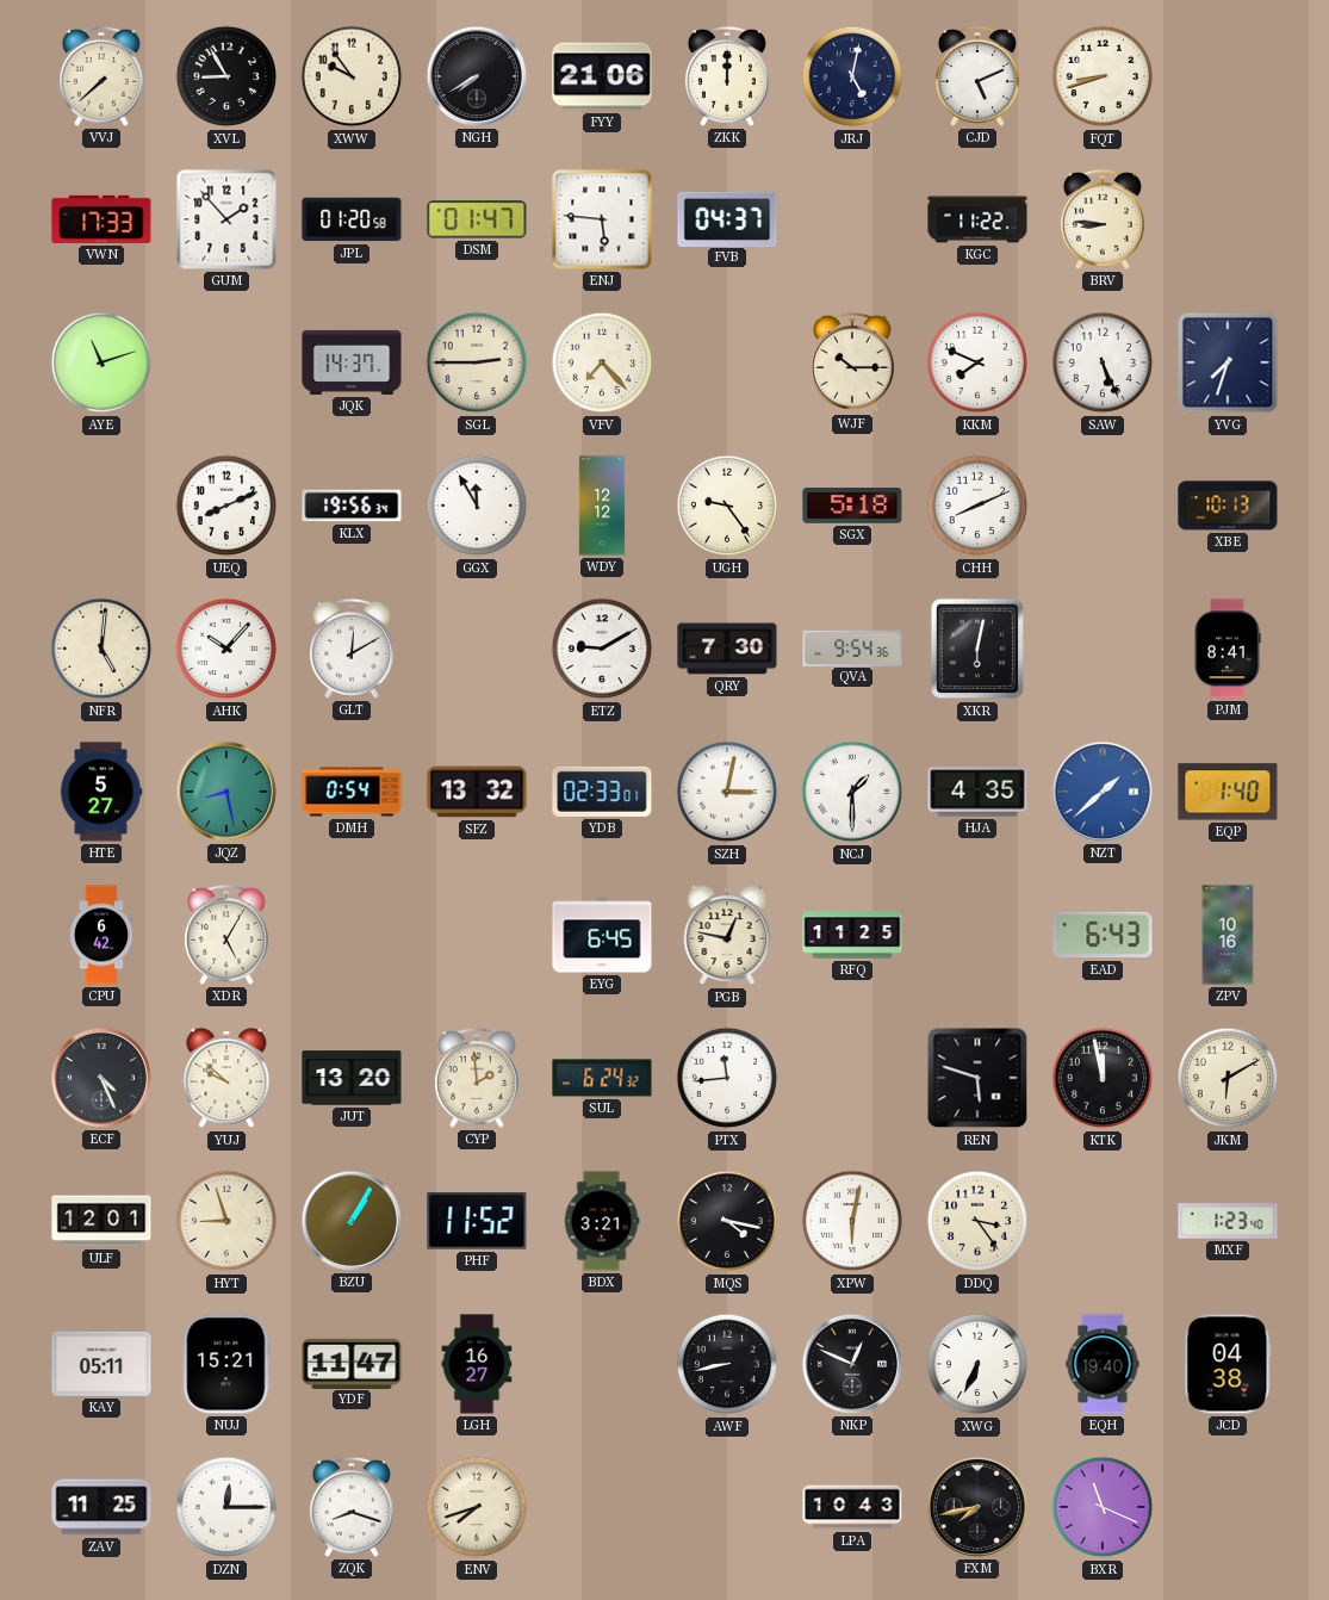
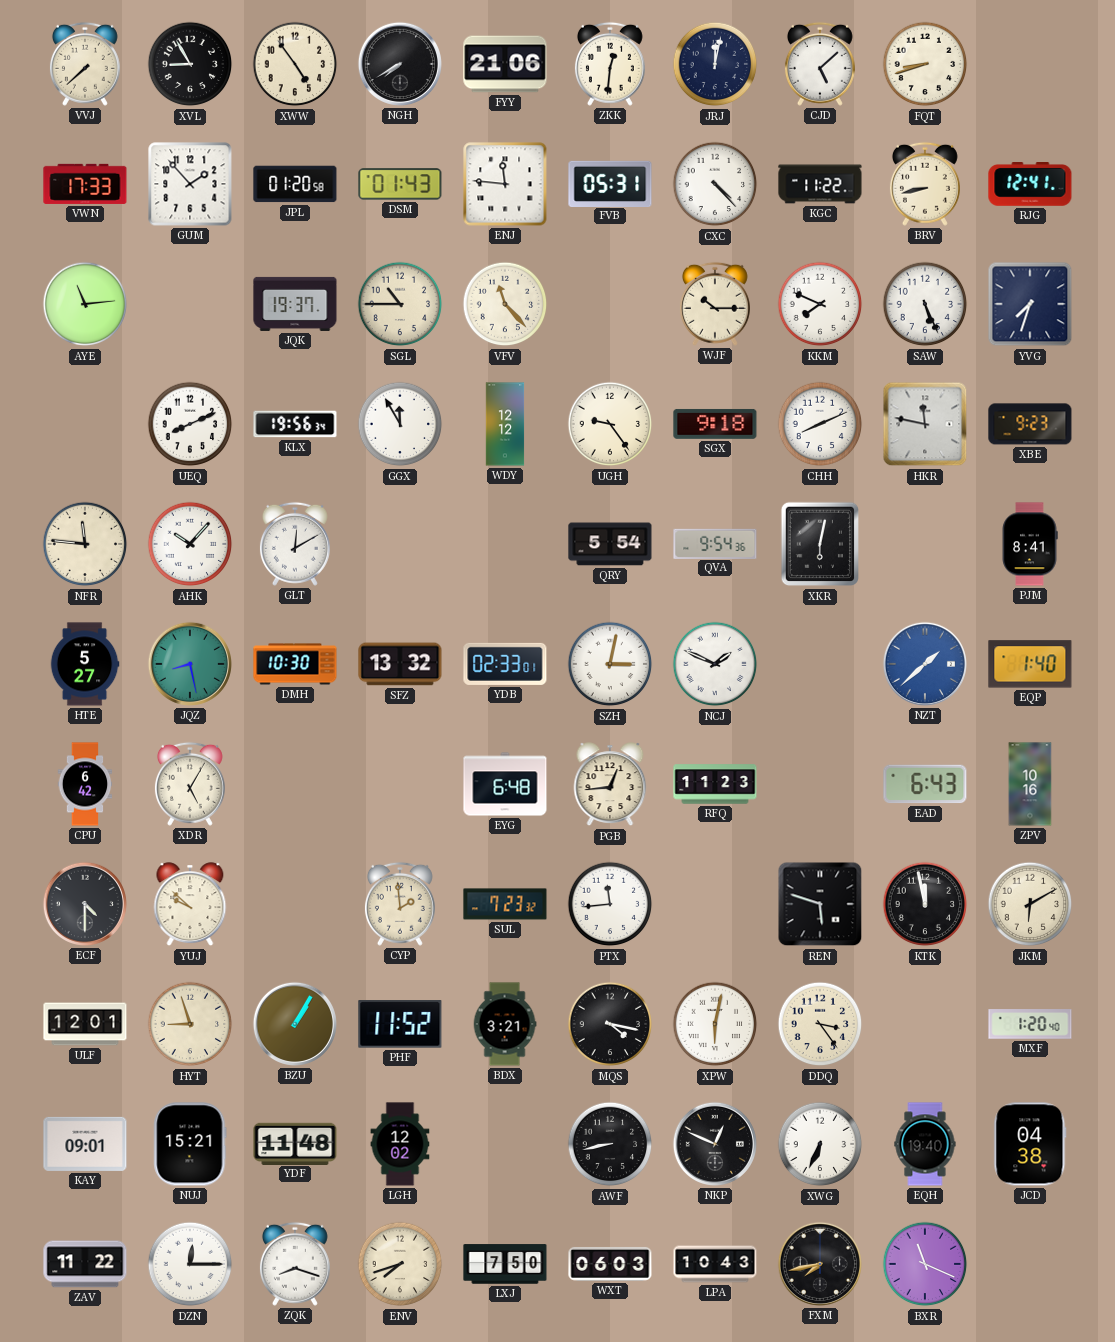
XWW: 9:54 -> 4:54
ZKK: 12:00 -> 12:31
JRJ: 5:02 -> 12:02
CJD: 5:11 -> 5:08
DSM: 01:47 -> 01:43
ENJ: 5:46 -> 11:46
FVB: 04:37 -> 05:31
CXC: none -> 4:23
BRV: 8:46 -> 8:43
RJG: none -> 12:41
AYE: 11:12 -> 11:14
JQK: 14:37 -> 19:37
SGL: 2:45 -> 10:45
VFV: 7:23 -> 11:23
SGX: 5:18 -> 9:18
HKR: none -> 11:47
XBE: 10:13 -> 9:23
NFR: 5:01 -> 11:46
ETZ: 9:10 -> none
QRY: 7:30 -> 5:54
DMH: 0:54 -> 10:30
NCJ: 1:30 -> 1:49
HJA: 4:35 -> none
EYG: 6:45 -> 6:48
PGB: 12:47 -> 12:44
RFQ: 11:25 -> 11:23
ECF: 4:26 -> 4:30
JUT: 13:20 -> none
SUL: 6:24 -> 7:23
MXF: 1:23 -> 1:20
KAY: 05:11 -> 09:01
YDF: 11:47 -> 11:48
LGH: 16:27 -> 12:02
ZAV: 11:25 -> 11:22
LXJ: none -> 7:50
WXT: none -> 06:03
